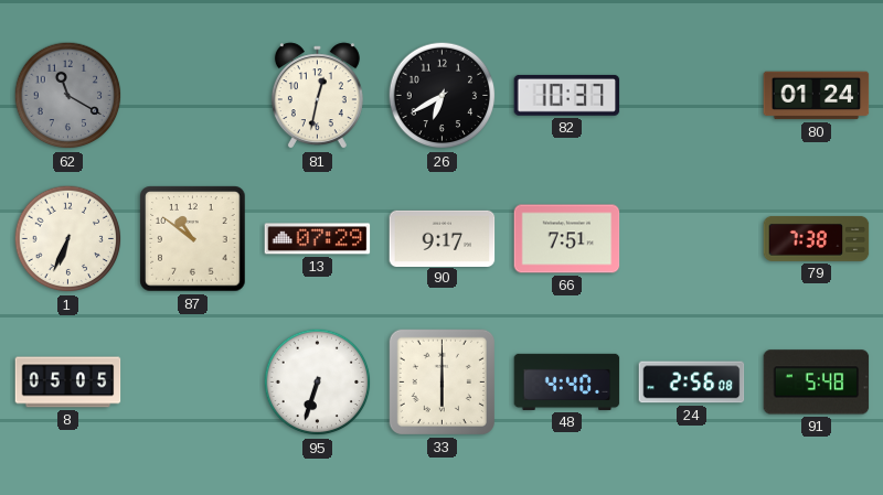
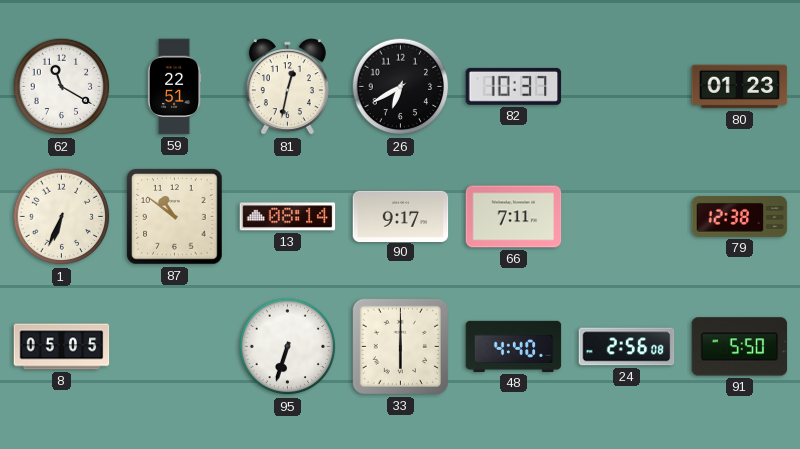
62 dial: grey -> white
59: none -> 22:51
80: 01:24 -> 01:23
13: 07:29 -> 08:14
66: 7:51 -> 7:11
79: 7:38 -> 12:38
91: 5:48 -> 5:50
